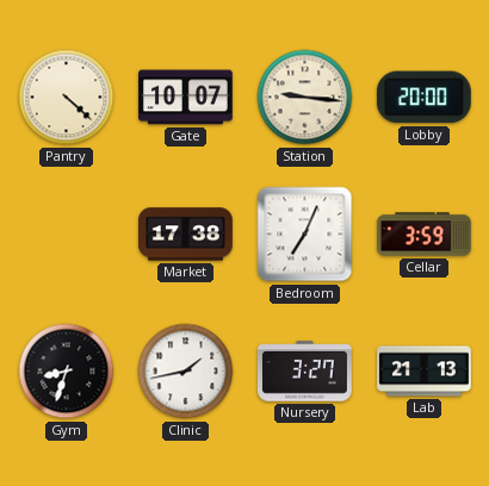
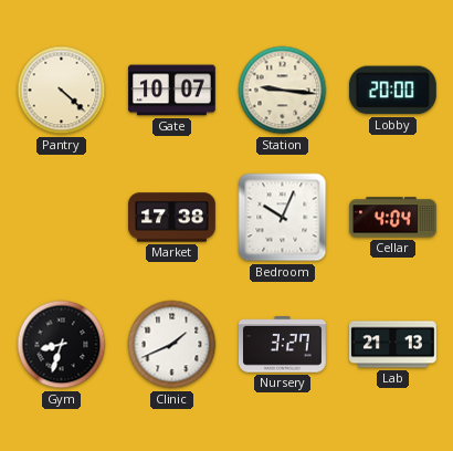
Bedroom: 7:04 -> 10:04
Cellar: 3:59 -> 4:04
Clinic: 1:43 -> 1:41
